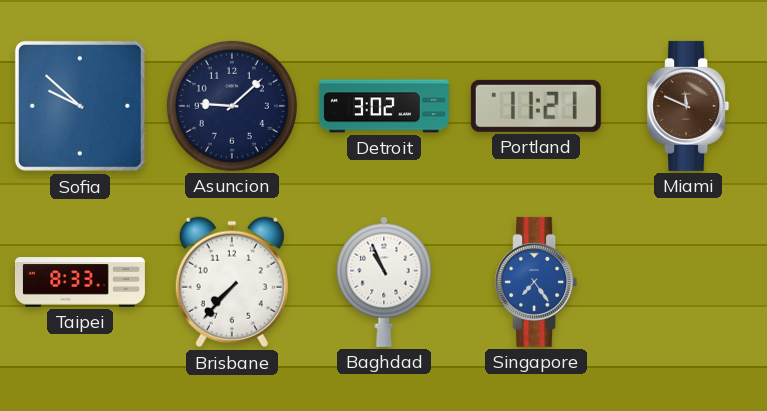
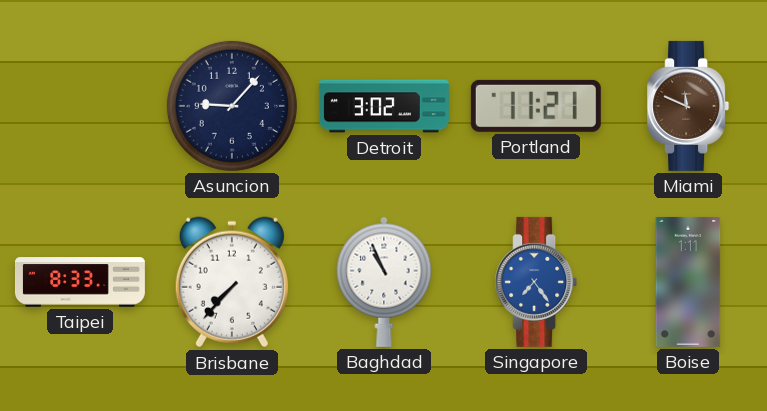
Sofia: 9:52 -> none
Asuncion: 9:08 -> 9:07
Boise: none -> 1:11
